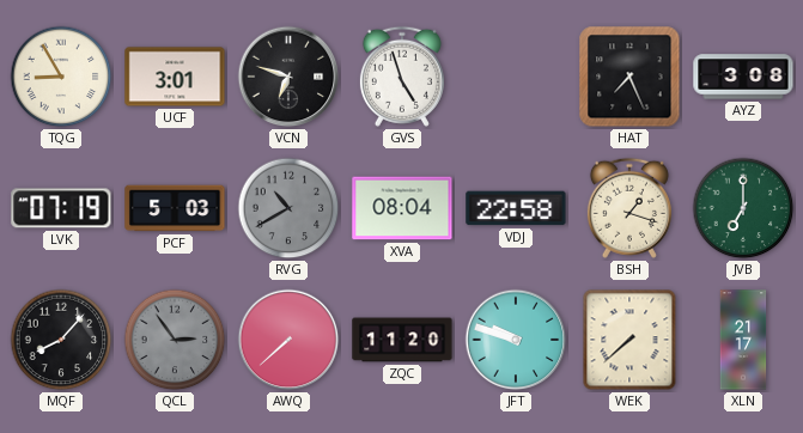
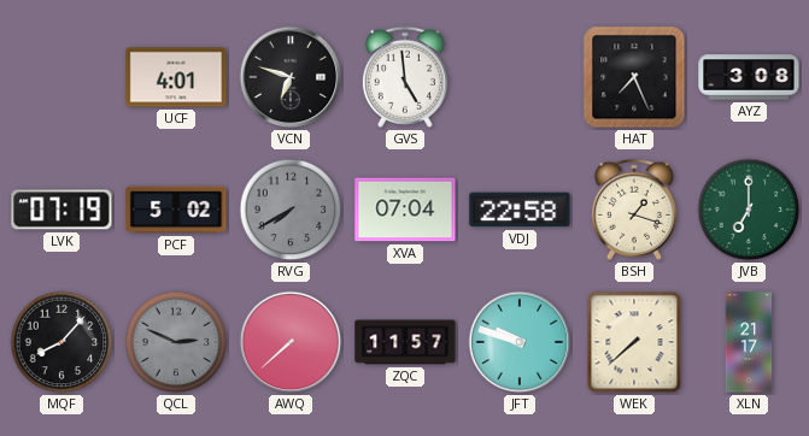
TQG: 8:55 -> none
UCF: 3:01 -> 4:01
GVS: 4:57 -> 4:59
PCF: 5:03 -> 5:02
RVG: 10:40 -> 7:40
XVA: 08:04 -> 07:04
QCL: 2:54 -> 2:49
ZQC: 11:20 -> 11:57
